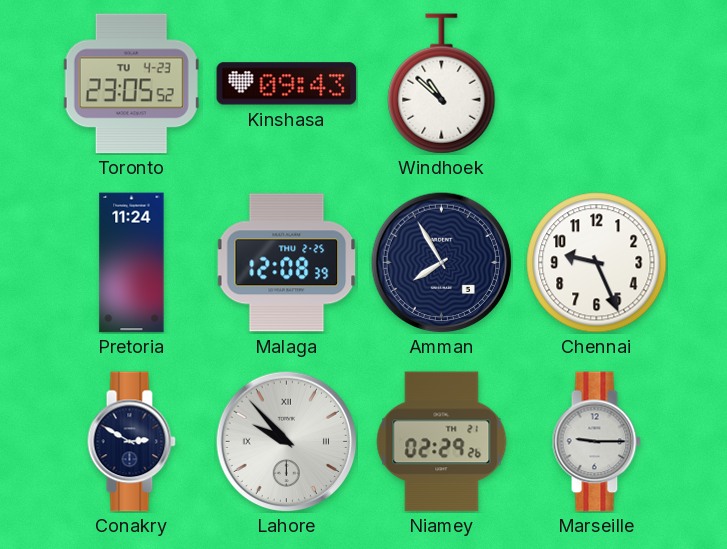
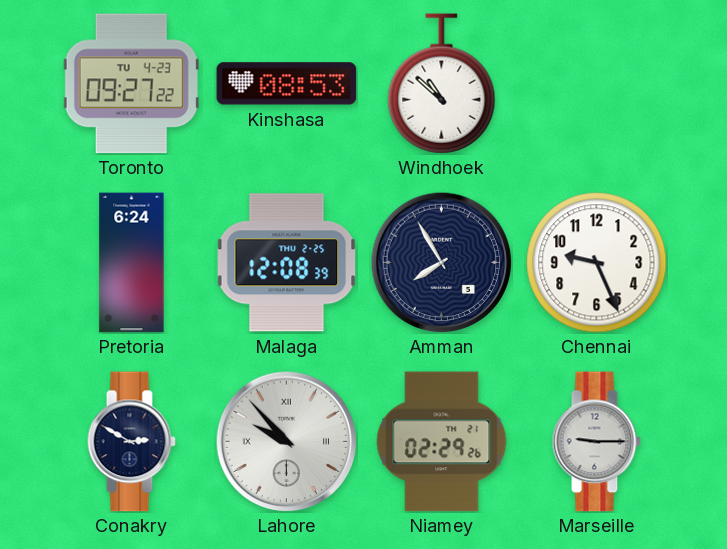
Toronto: 23:05 -> 09:27
Kinshasa: 09:43 -> 08:53
Pretoria: 11:24 -> 6:24
